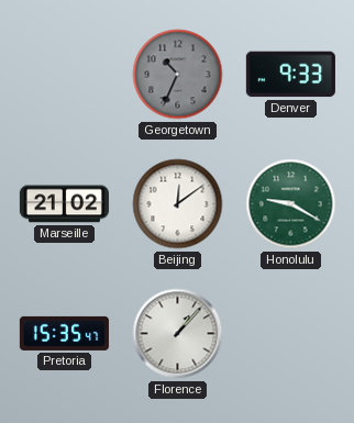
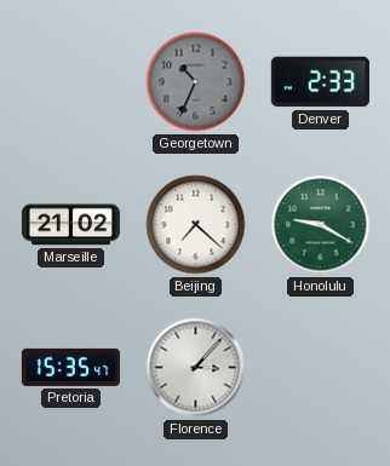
Denver: 9:33 -> 2:33
Beijing: 12:09 -> 7:22
Florence: 1:07 -> 3:07
